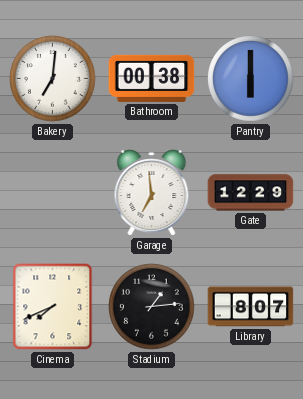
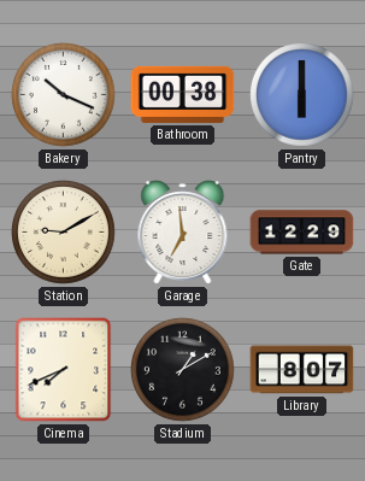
Bakery: 7:01 -> 10:19
Station: none -> 9:10
Stadium: 1:14 -> 1:10
